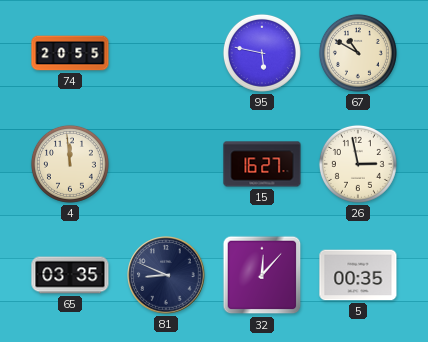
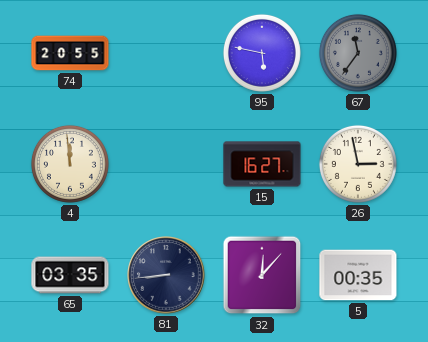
67: 10:50 -> 11:36
67 dial: cream -> grey
81: 8:49 -> 8:44
